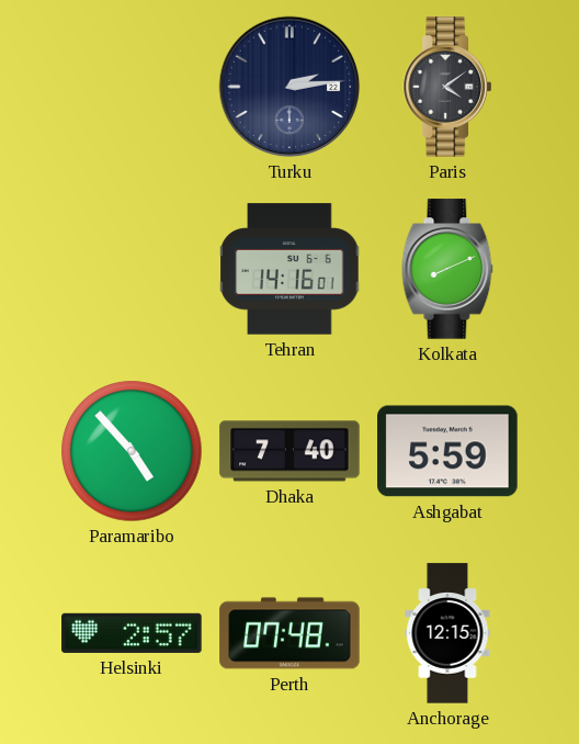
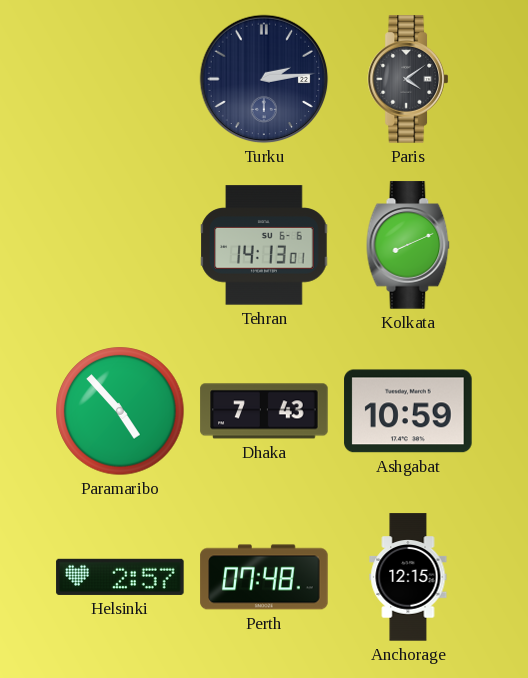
Tehran: 14:16 -> 14:13
Dhaka: 7:40 -> 7:43
Ashgabat: 5:59 -> 10:59
